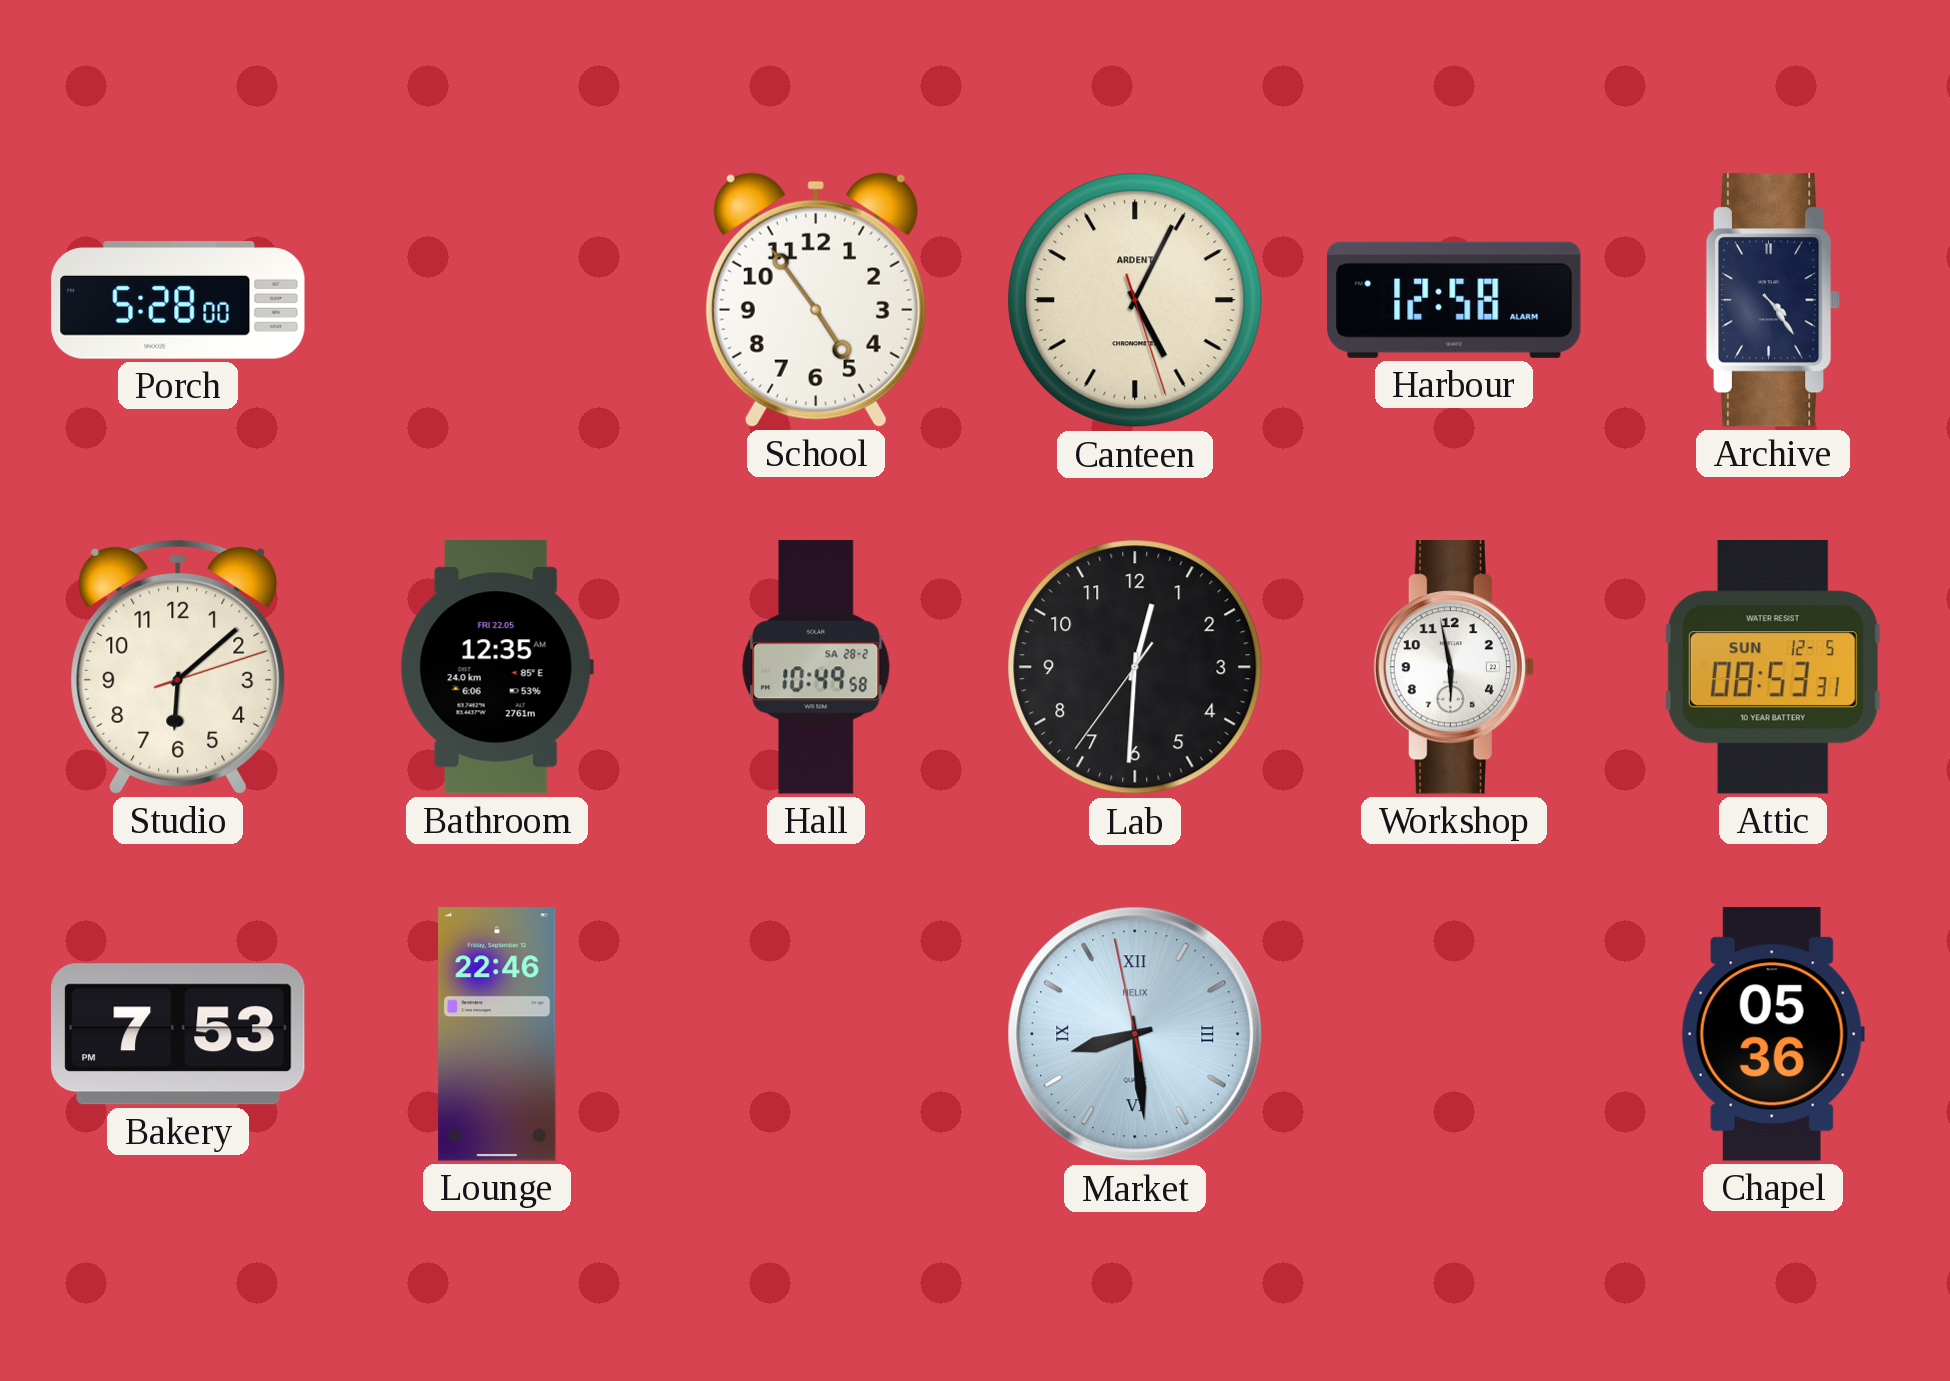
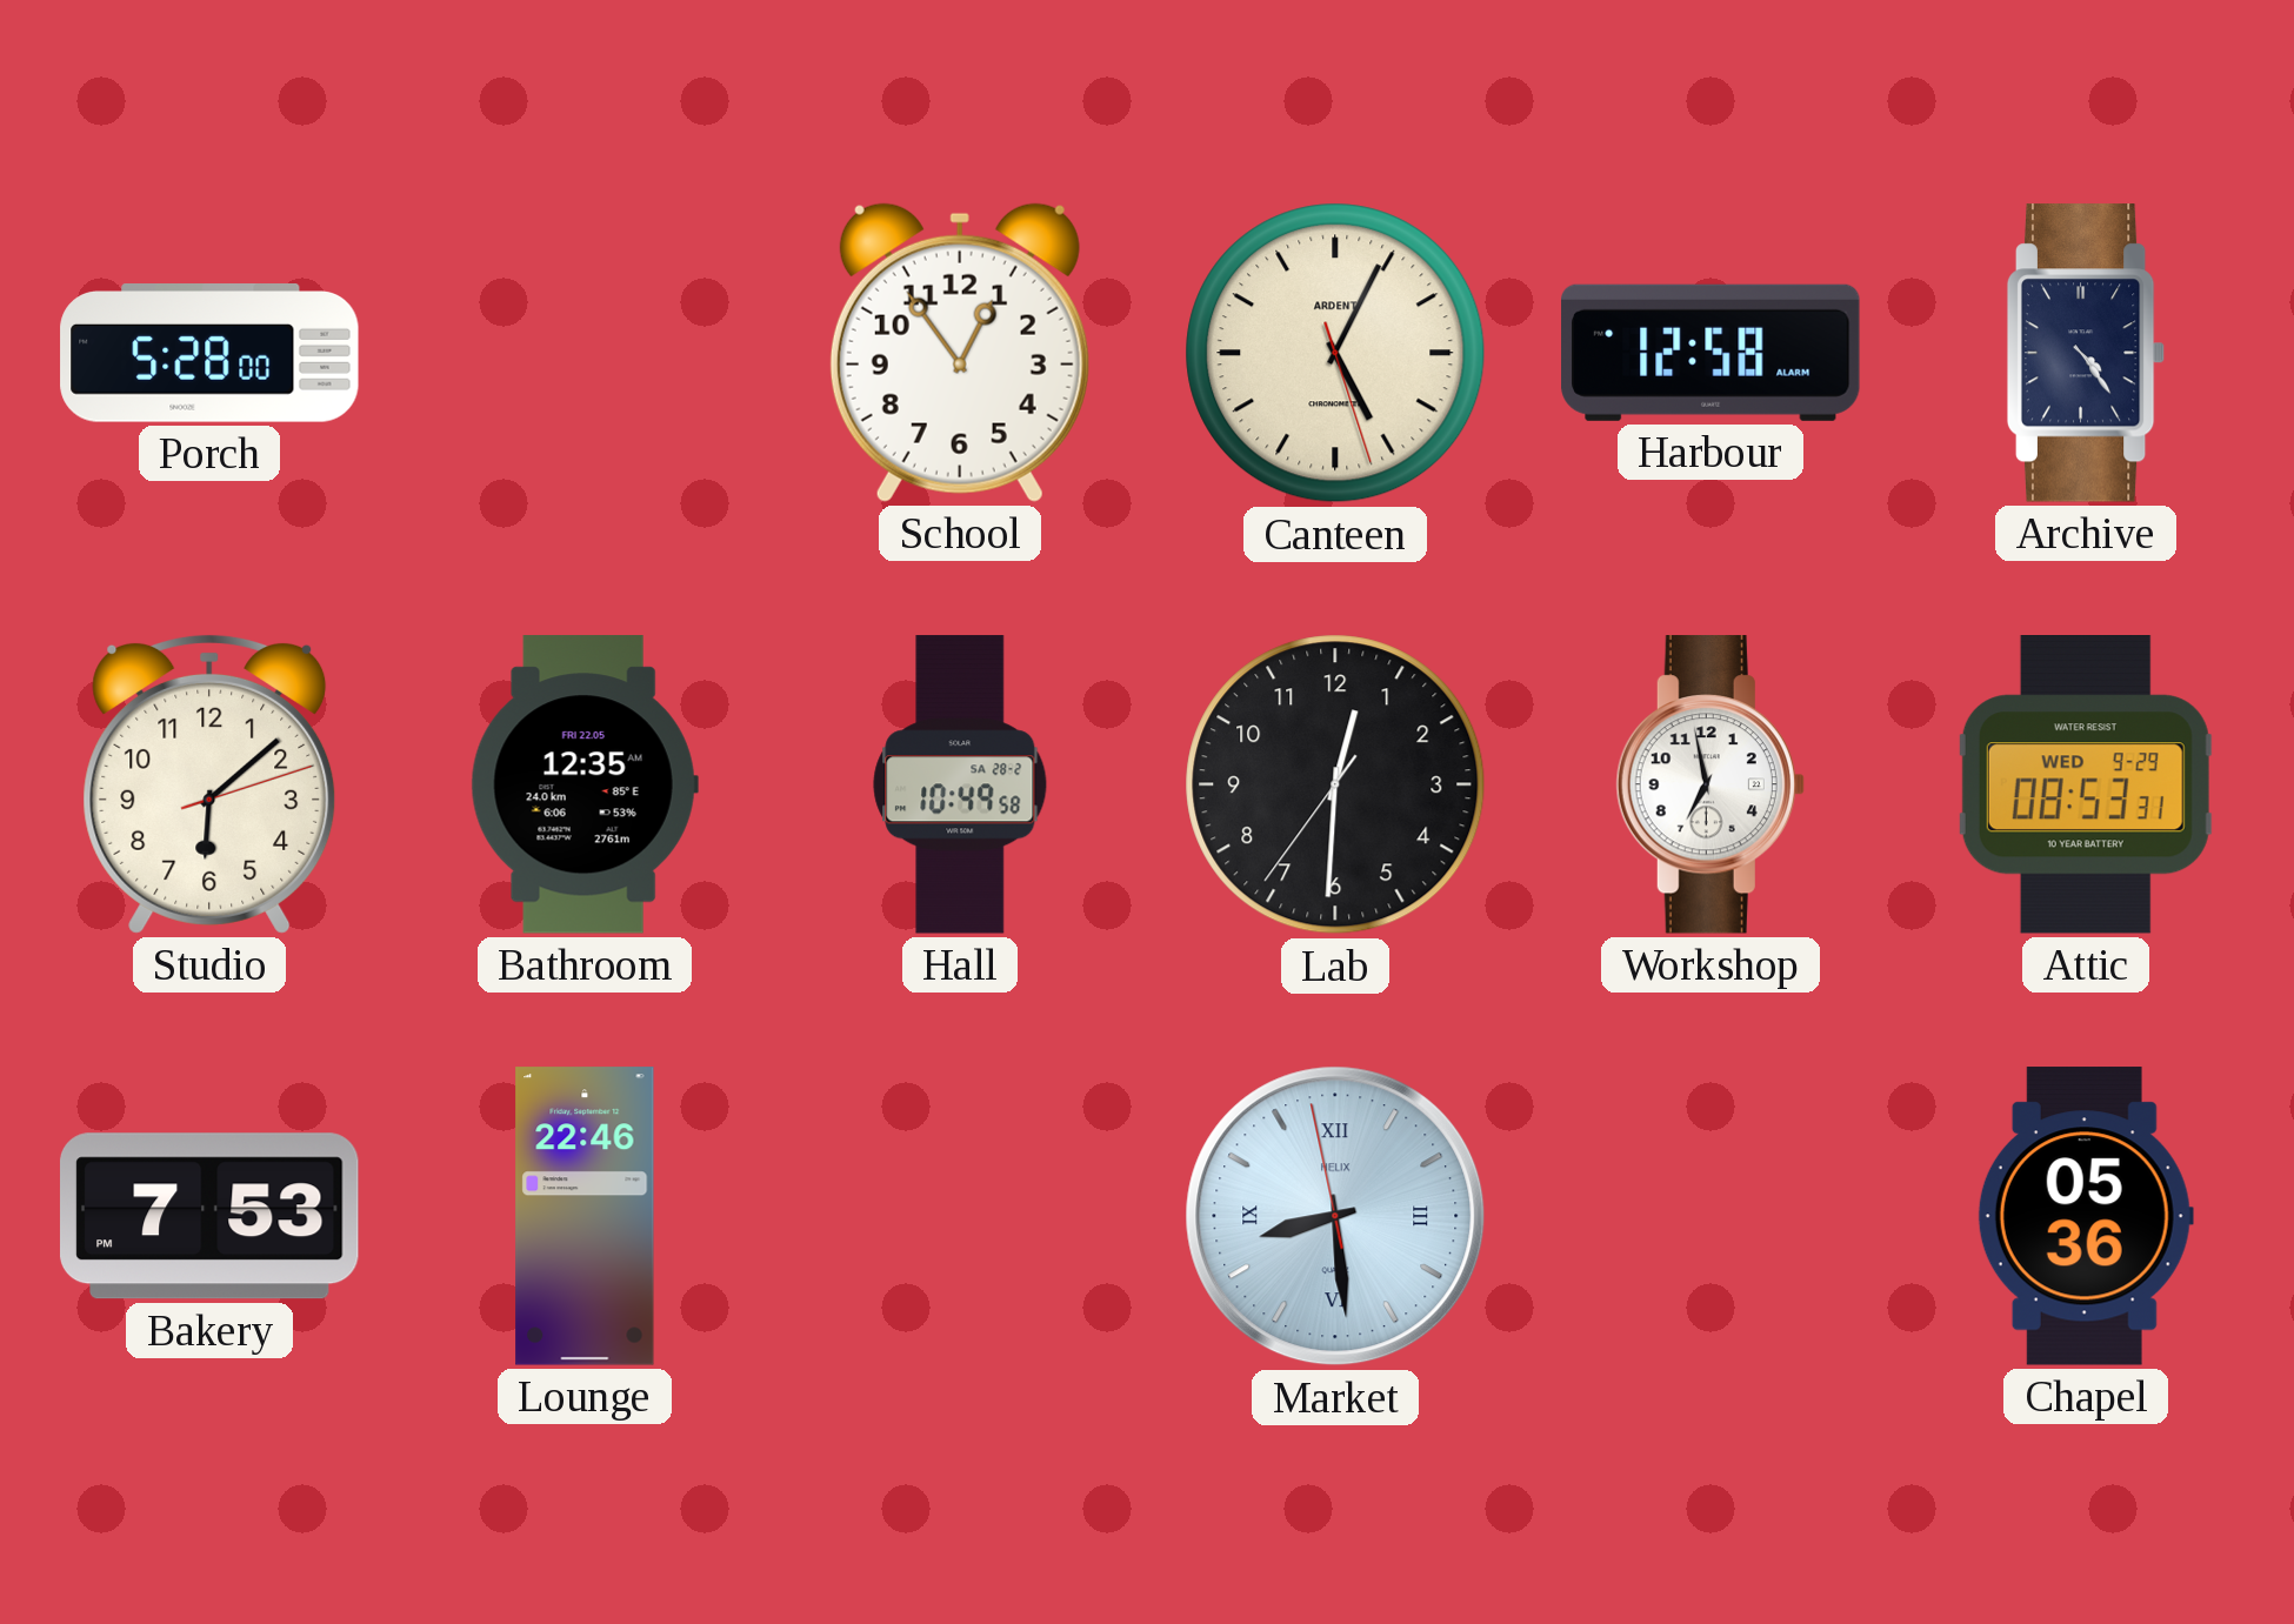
School: 4:54 -> 12:54
Workshop: 5:58 -> 6:58
Attic date: SUN 12-5 -> WED 9-29
